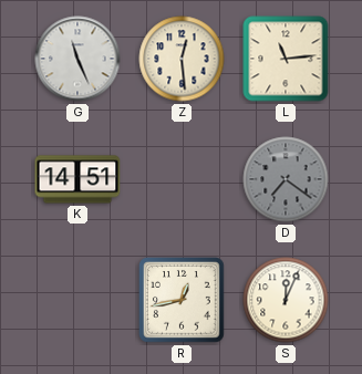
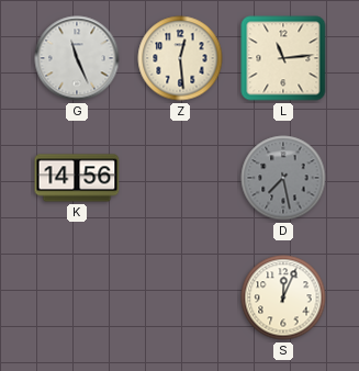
K: 14:51 -> 14:56
D: 7:21 -> 7:28
R: 12:43 -> none
